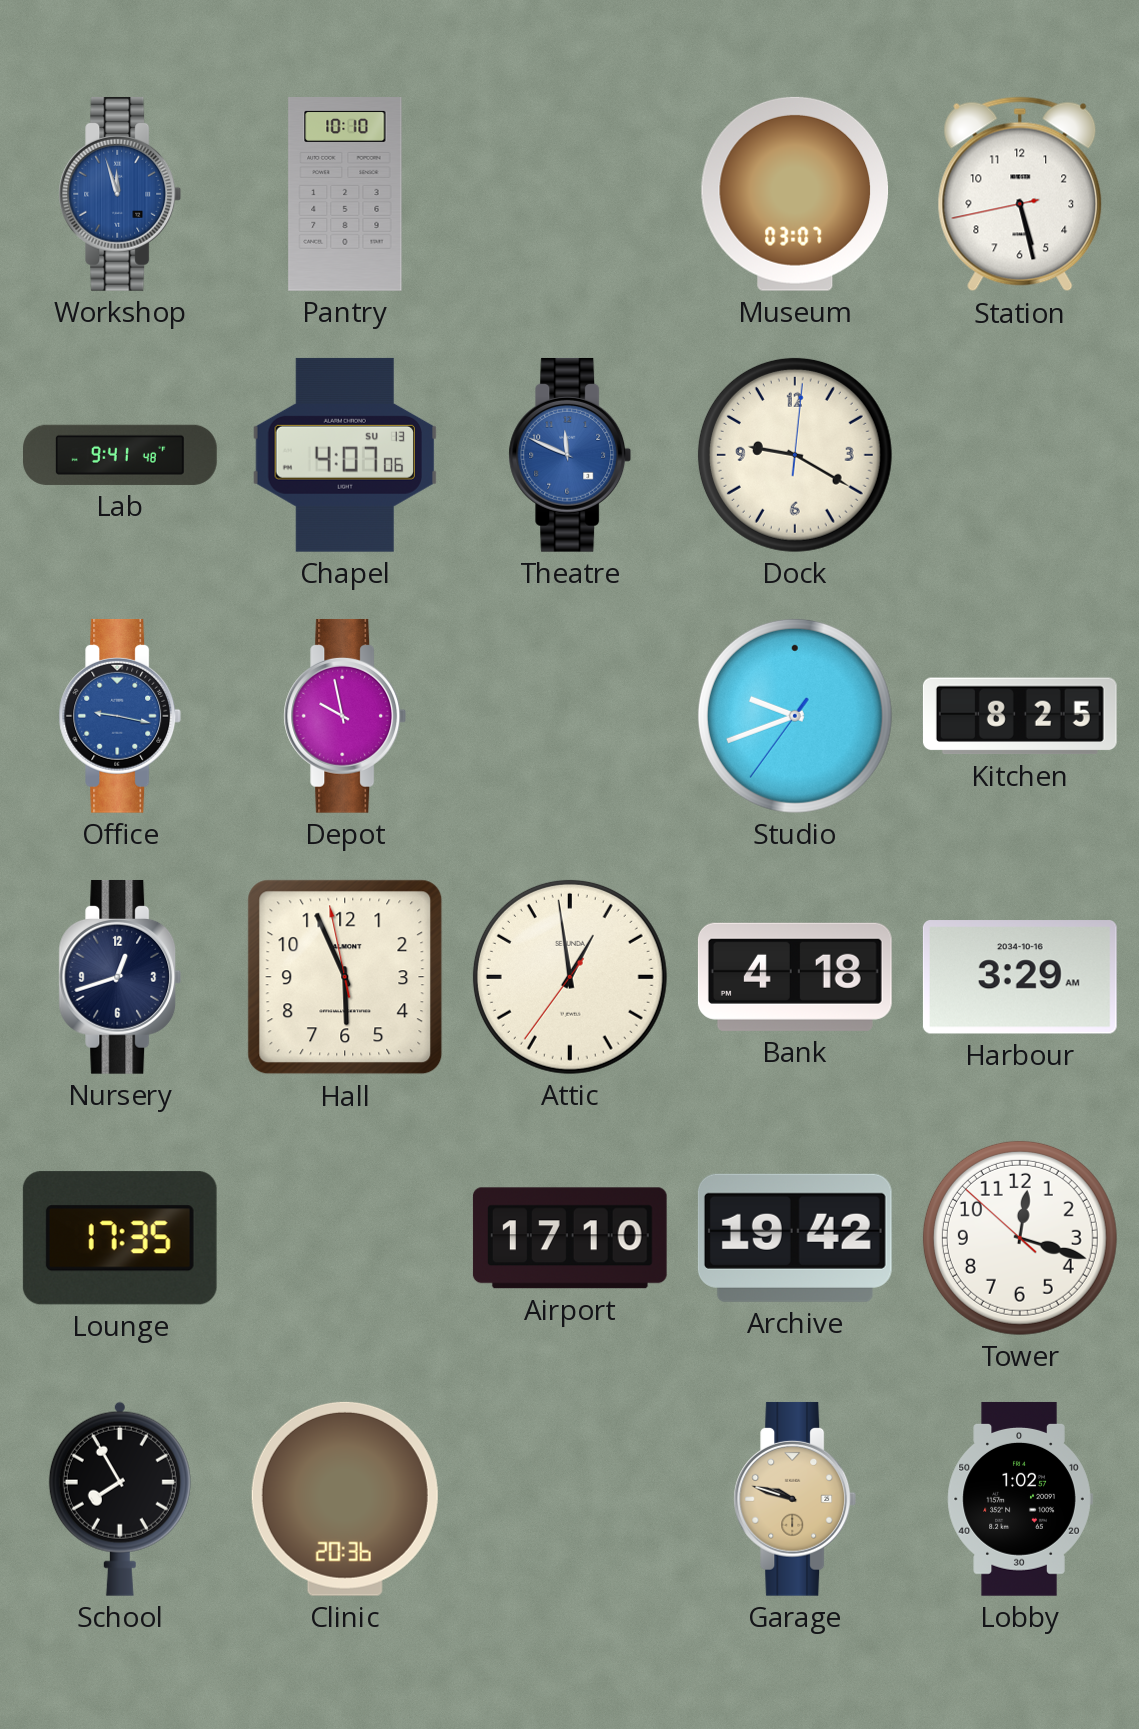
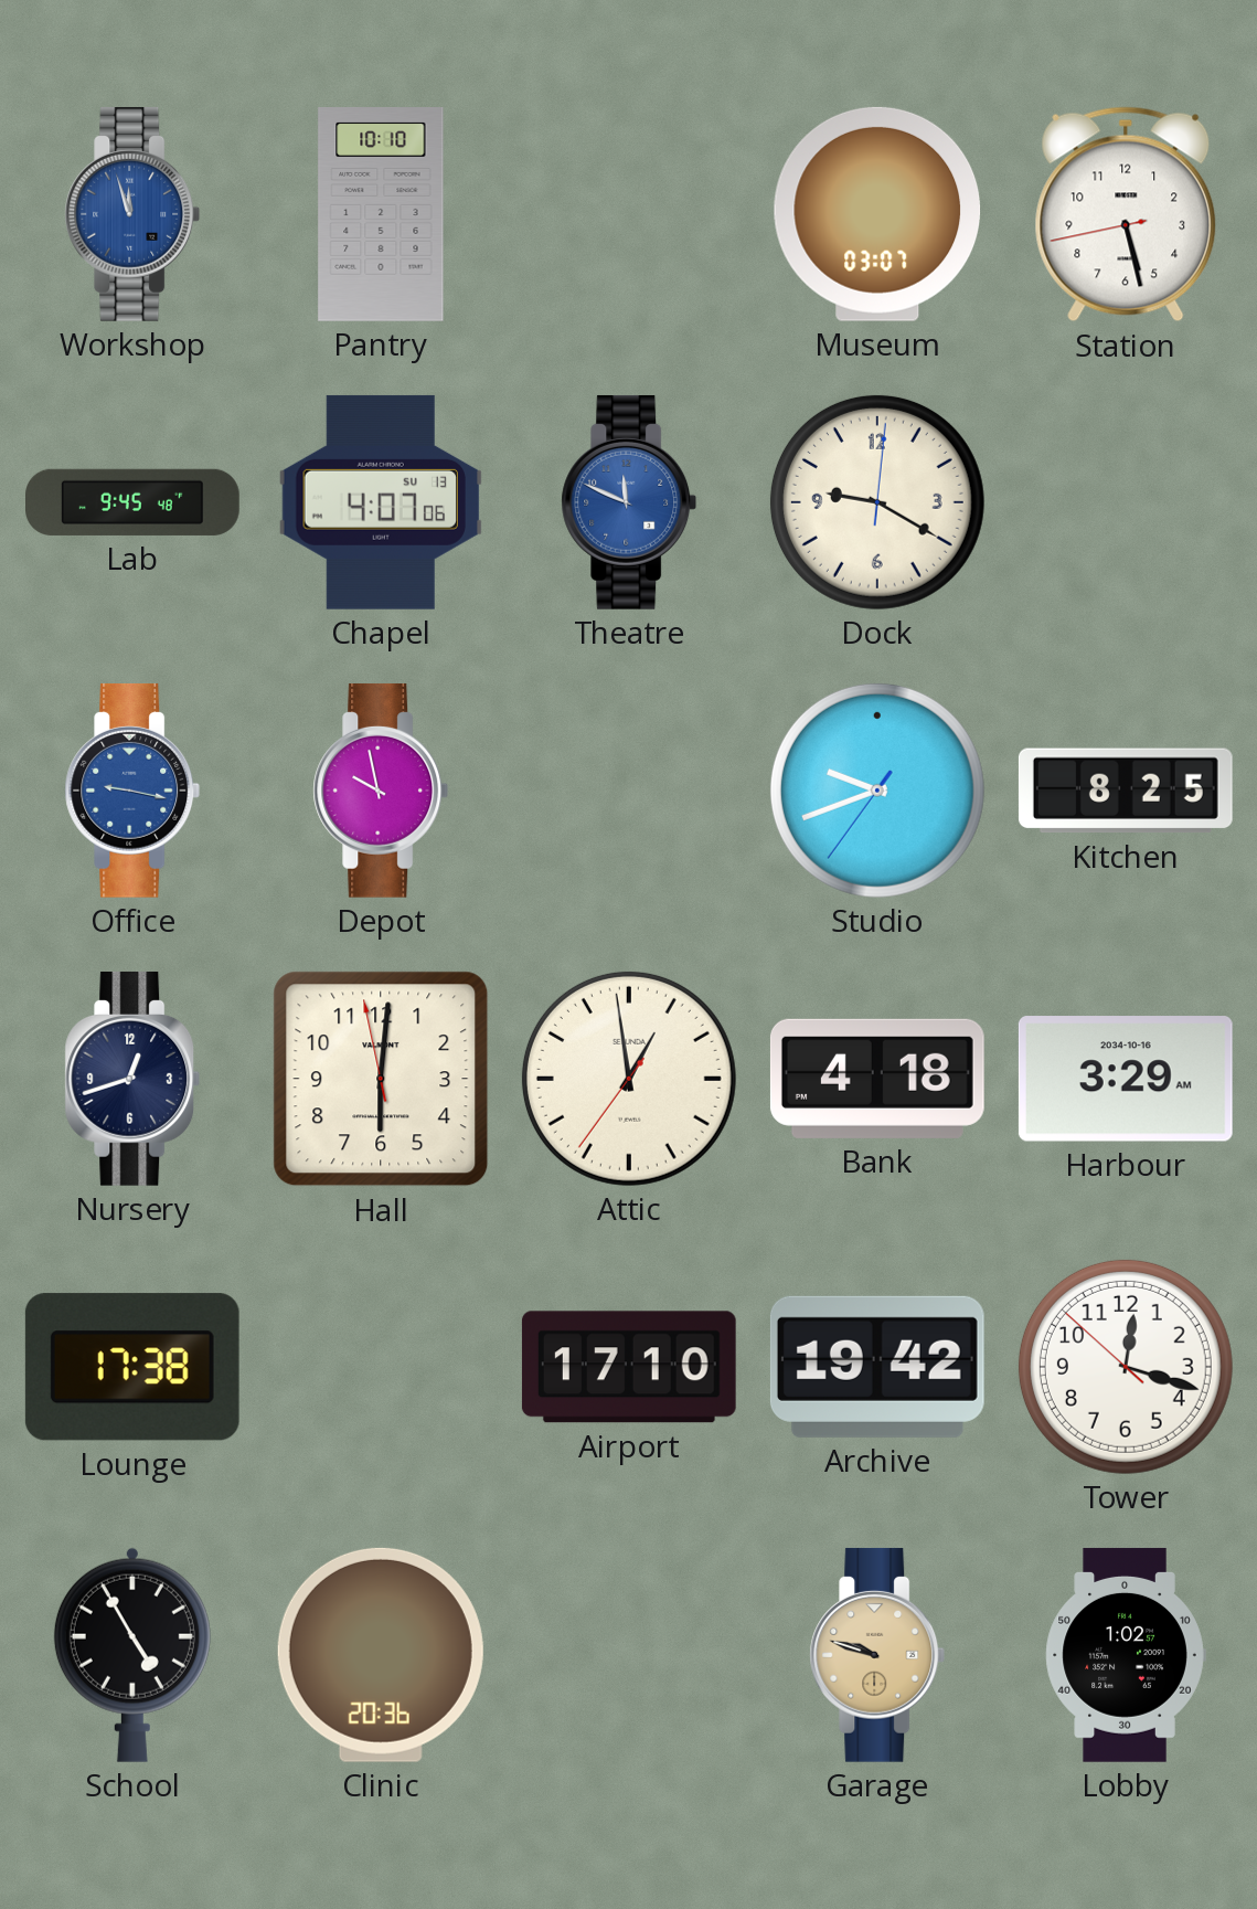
Lab: 9:41 -> 9:45
Hall: 5:55 -> 6:00
Lounge: 17:35 -> 17:38
School: 7:55 -> 4:55
